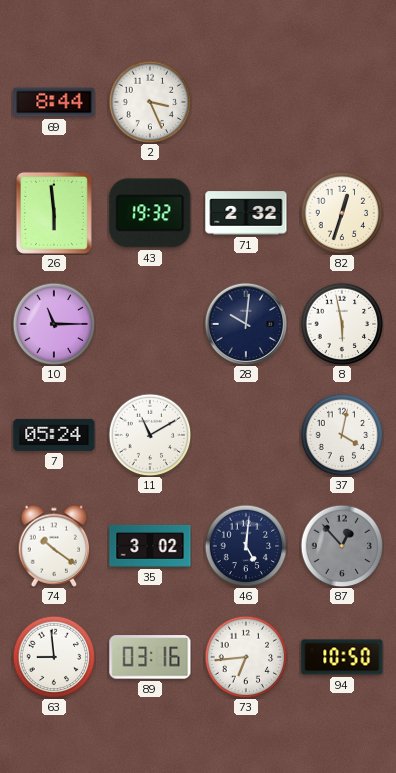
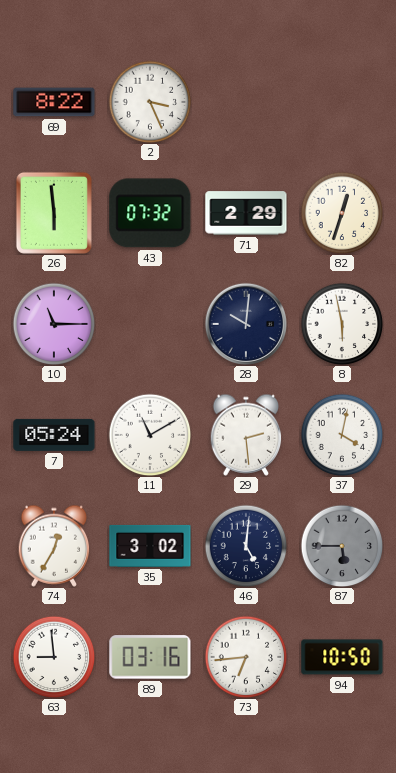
69: 8:44 -> 8:22
43: 19:32 -> 07:32
71: 2:32 -> 2:29
29: none -> 2:29
74: 10:21 -> 12:35
87: 12:53 -> 5:45
